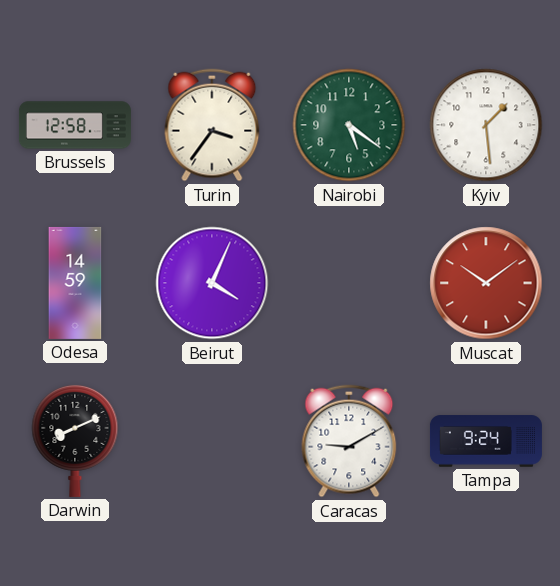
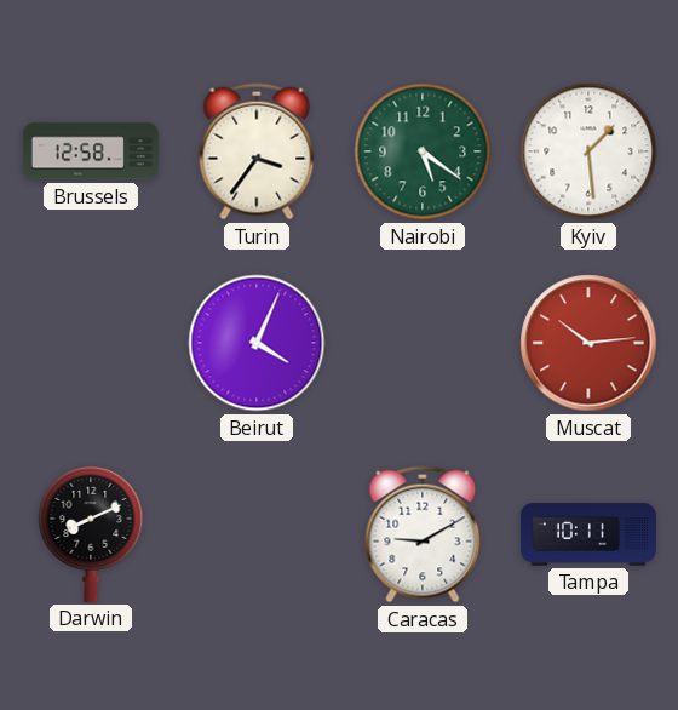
Odesa: 14:59 -> none
Muscat: 10:09 -> 10:14
Tampa: 9:24 -> 10:11
